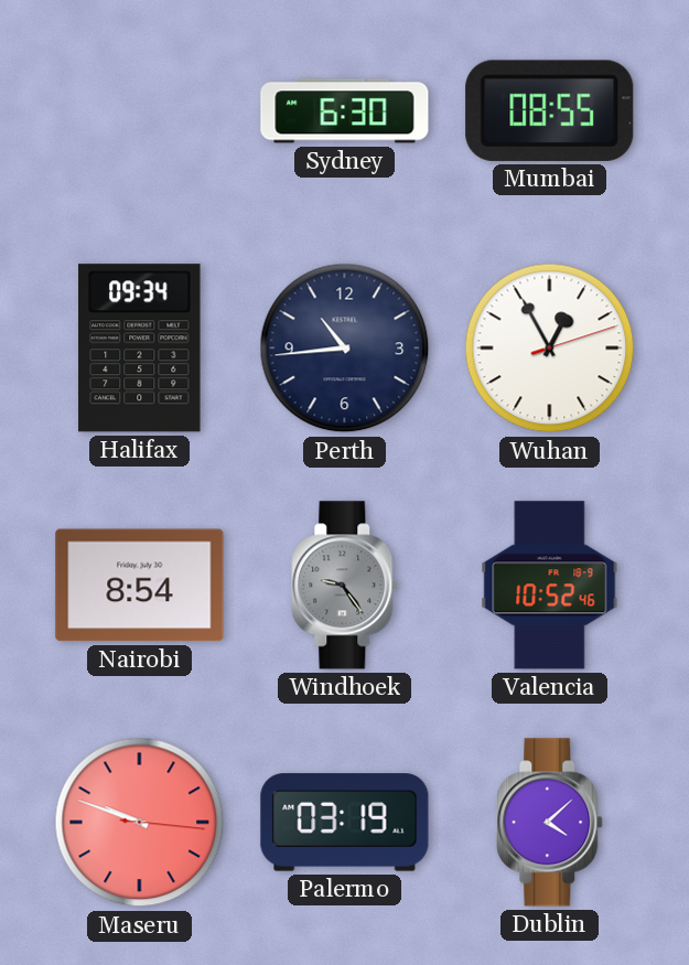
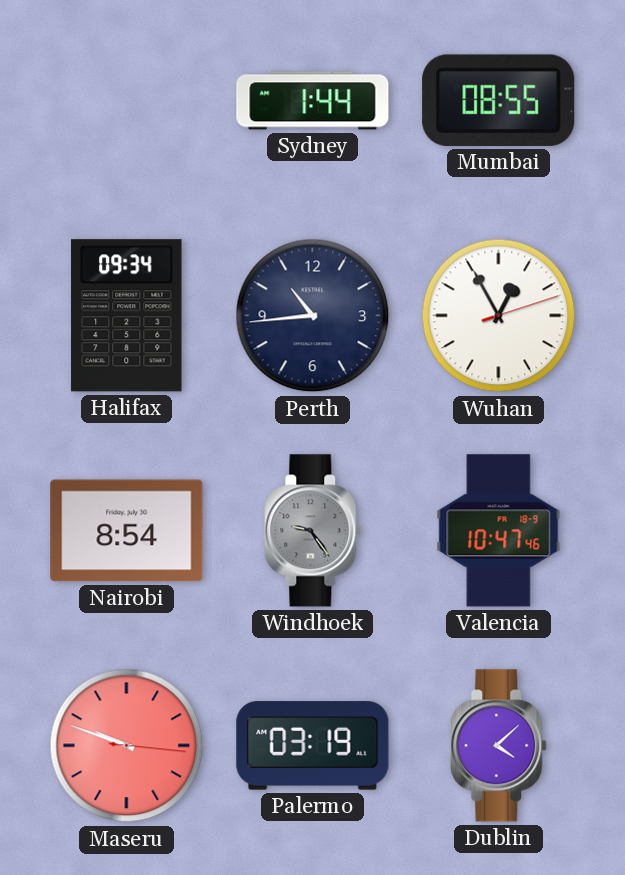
Sydney: 6:30 -> 1:44
Valencia: 10:52 -> 10:47
